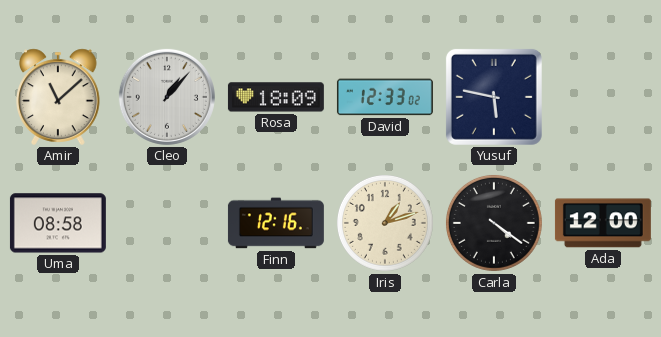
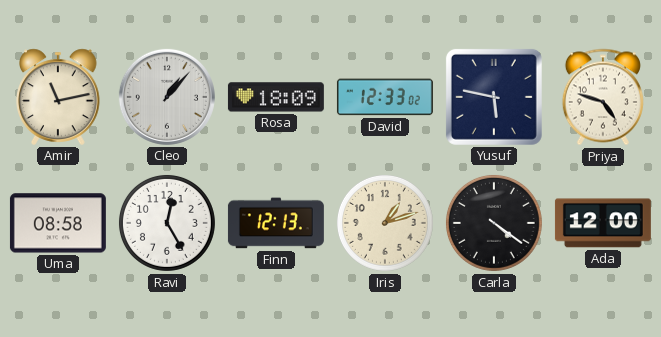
Amir: 11:08 -> 11:13
Priya: none -> 4:48
Ravi: none -> 12:25
Finn: 12:16 -> 12:13
